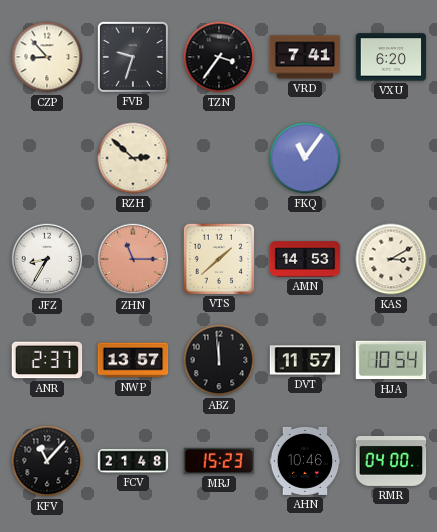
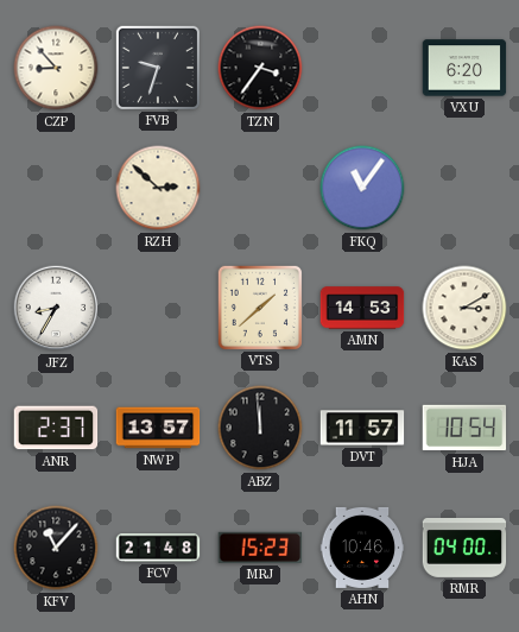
VRD: 7:41 -> none
ZHN: 11:15 -> none
